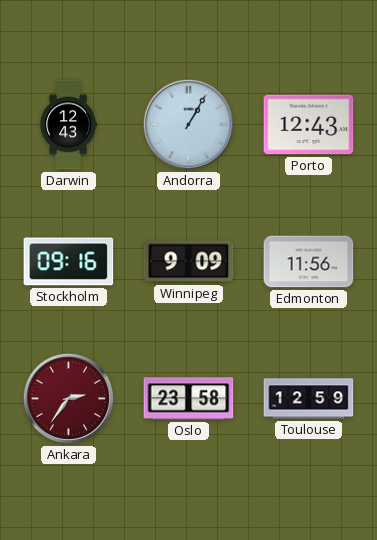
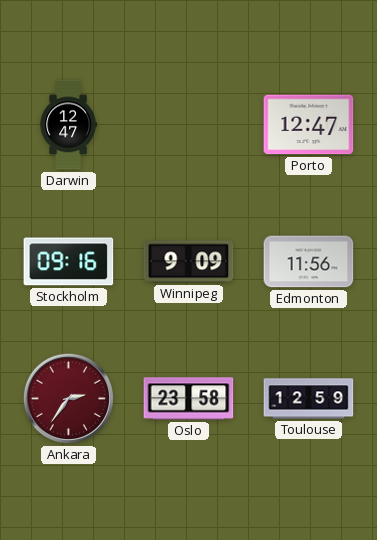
Darwin: 12:43 -> 12:47
Andorra: 1:05 -> none
Porto: 12:43 -> 12:47
